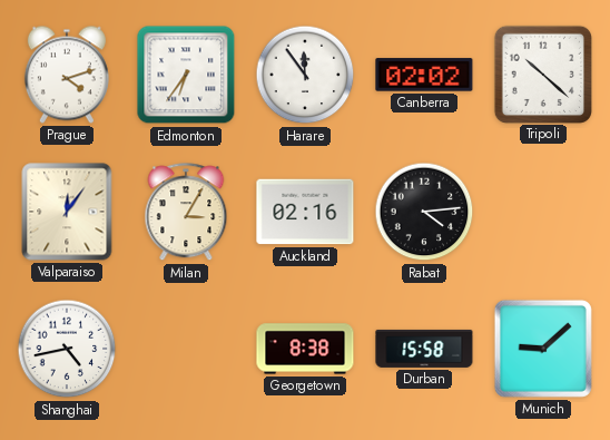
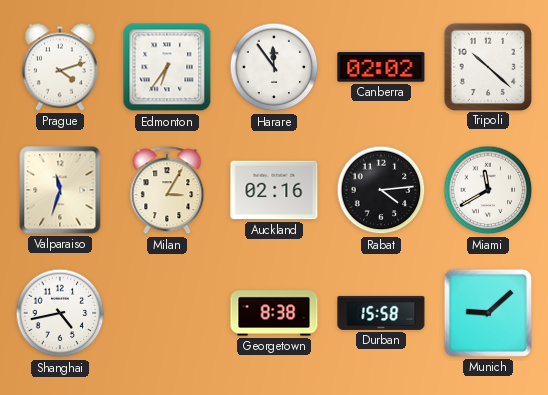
Valparaiso: 12:06 -> 11:33
Miami: none -> 11:40
